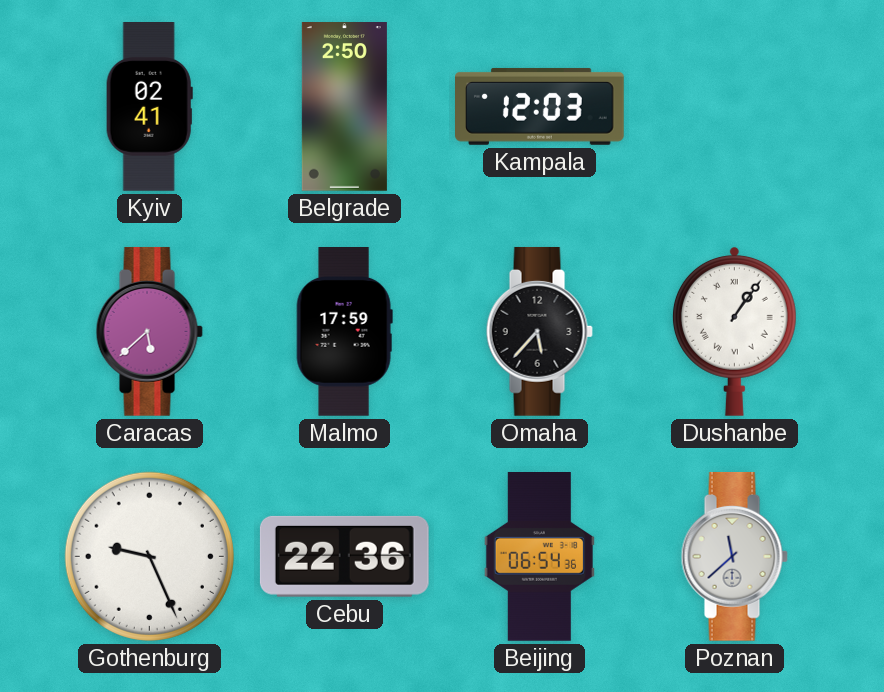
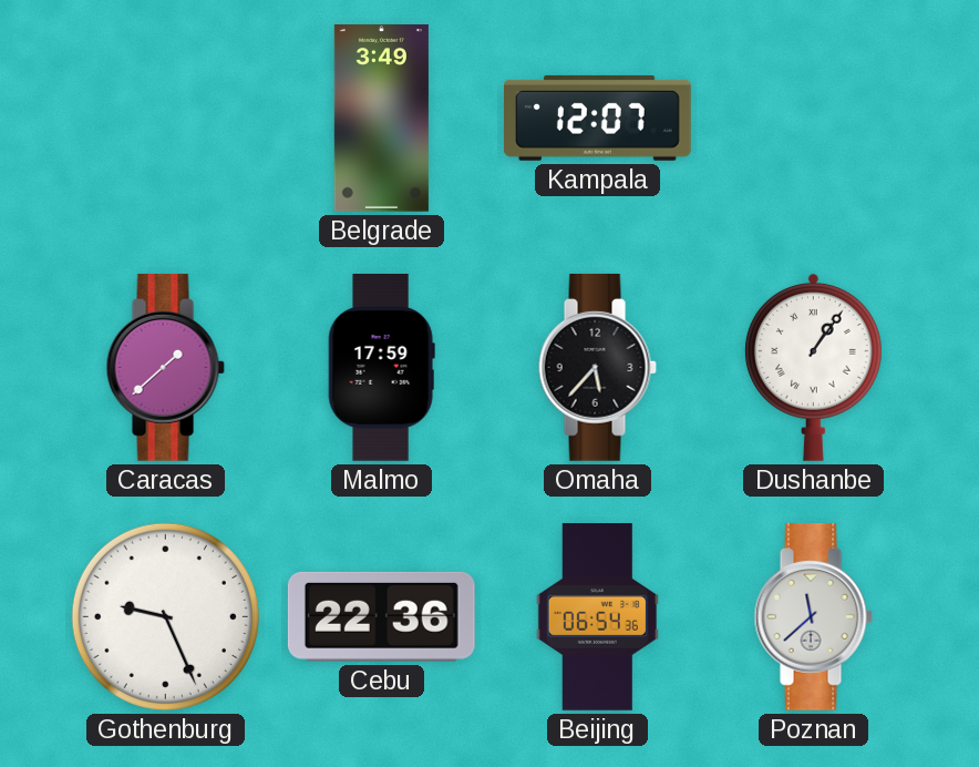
Kyiv: 02:41 -> none
Belgrade: 2:50 -> 3:49
Kampala: 12:03 -> 12:07
Caracas: 5:38 -> 1:38
